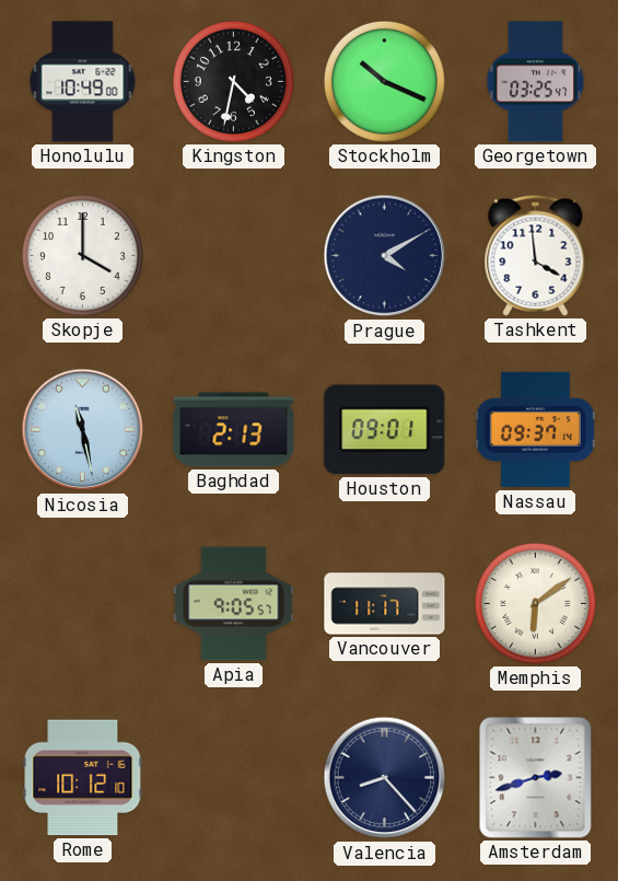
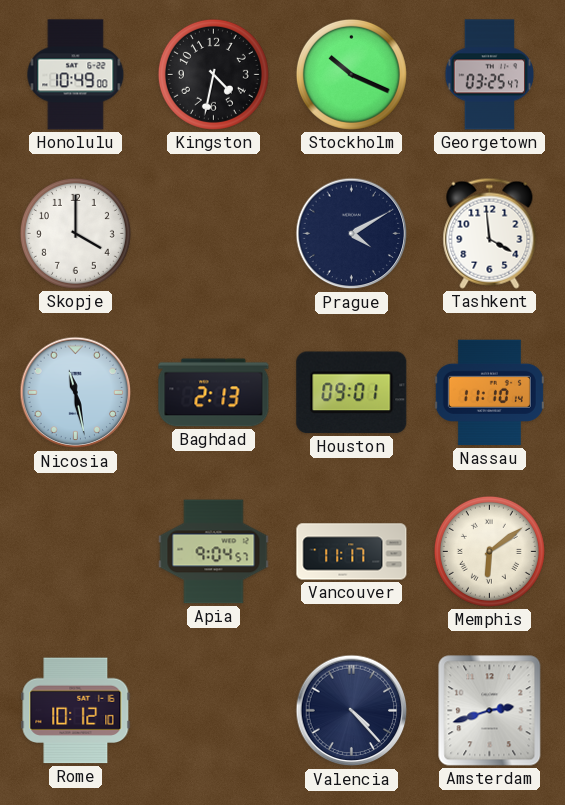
Nassau: 09:37 -> 11:10
Apia: 9:05 -> 9:04
Valencia: 8:23 -> 4:23
